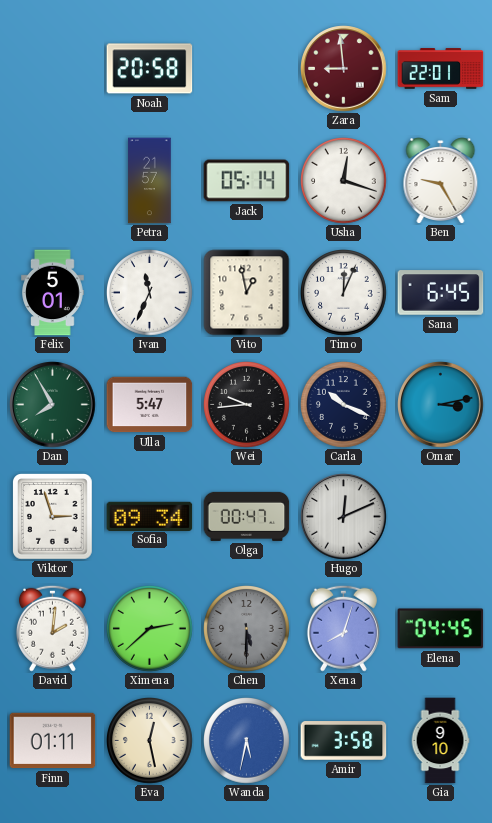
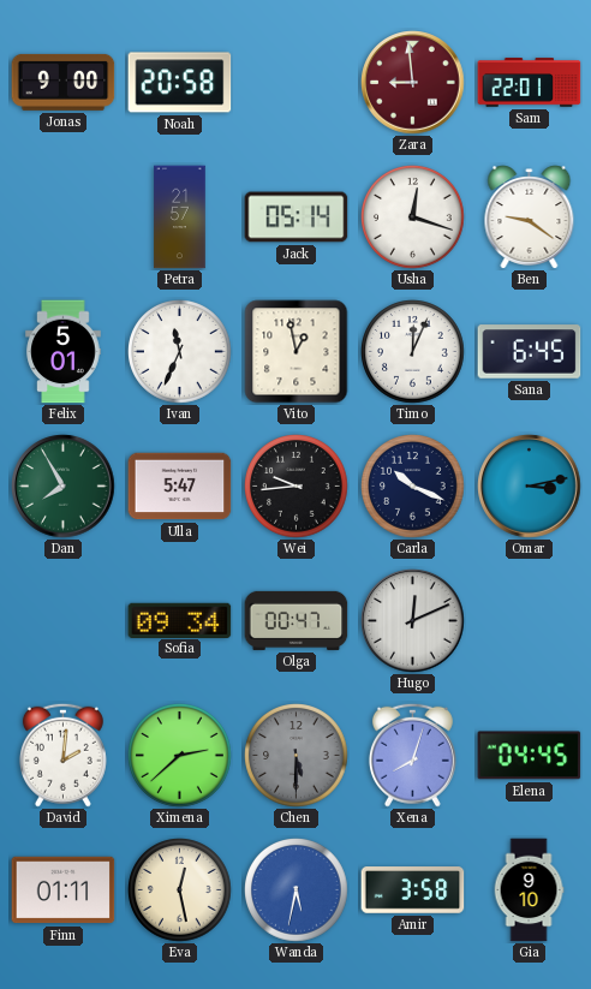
Jonas: none -> 9:00
Ben: 9:25 -> 9:21
Viktor: 2:57 -> none
